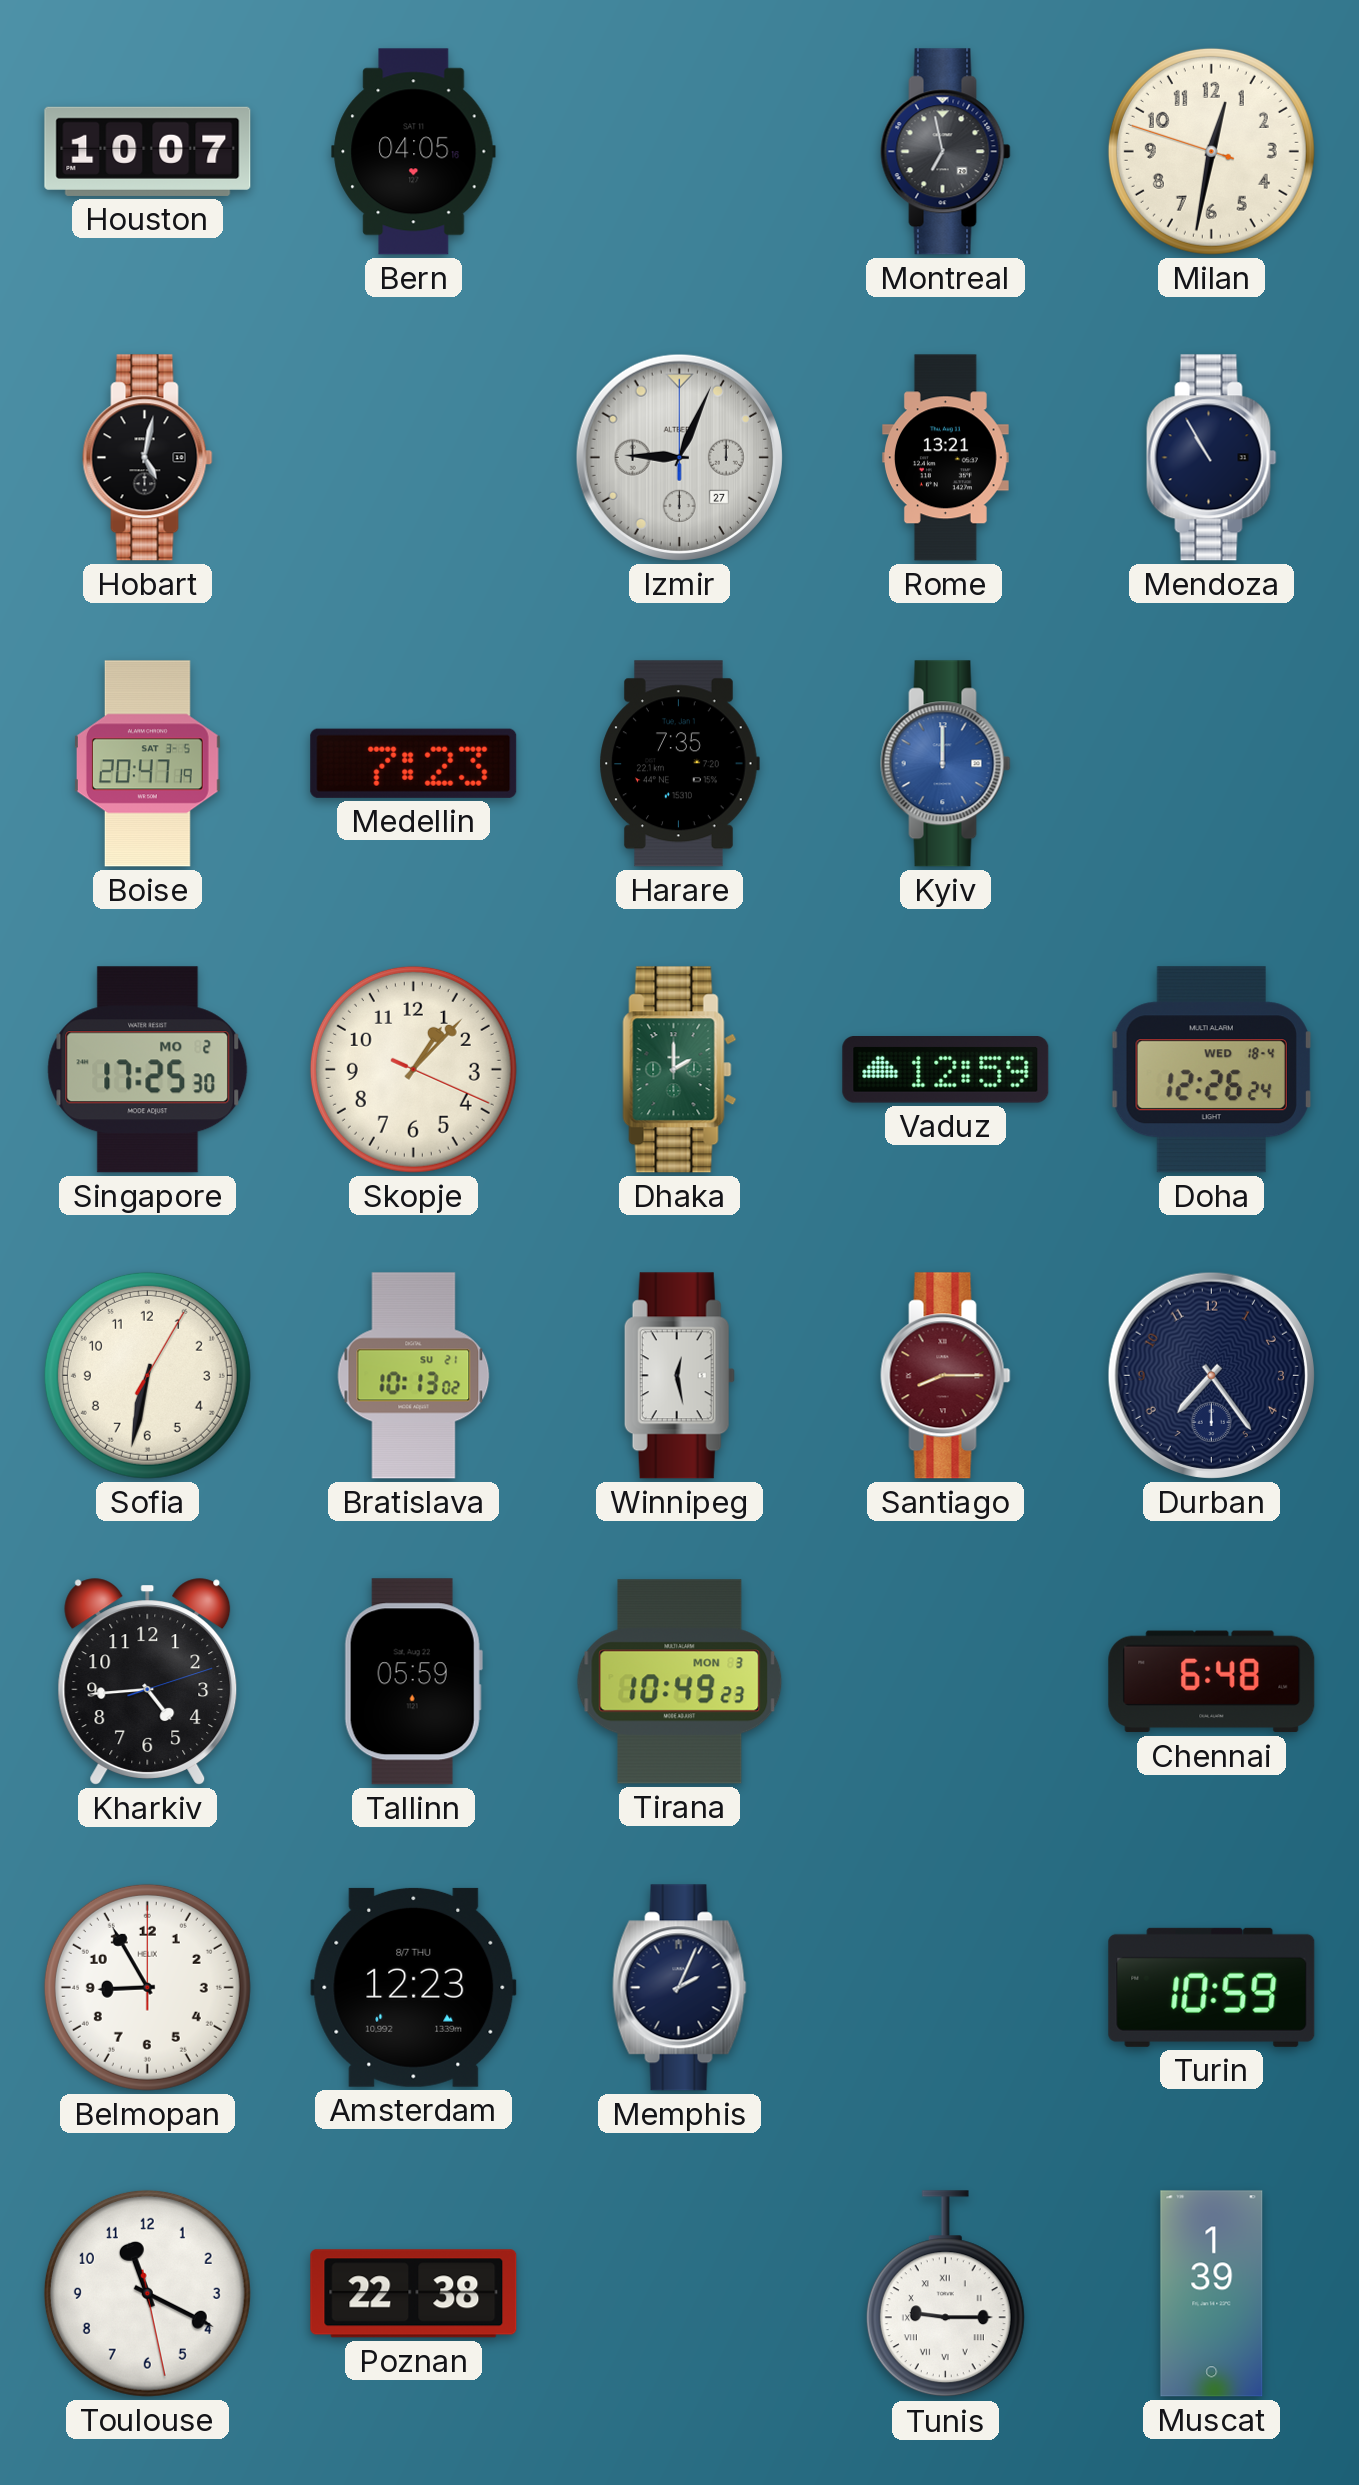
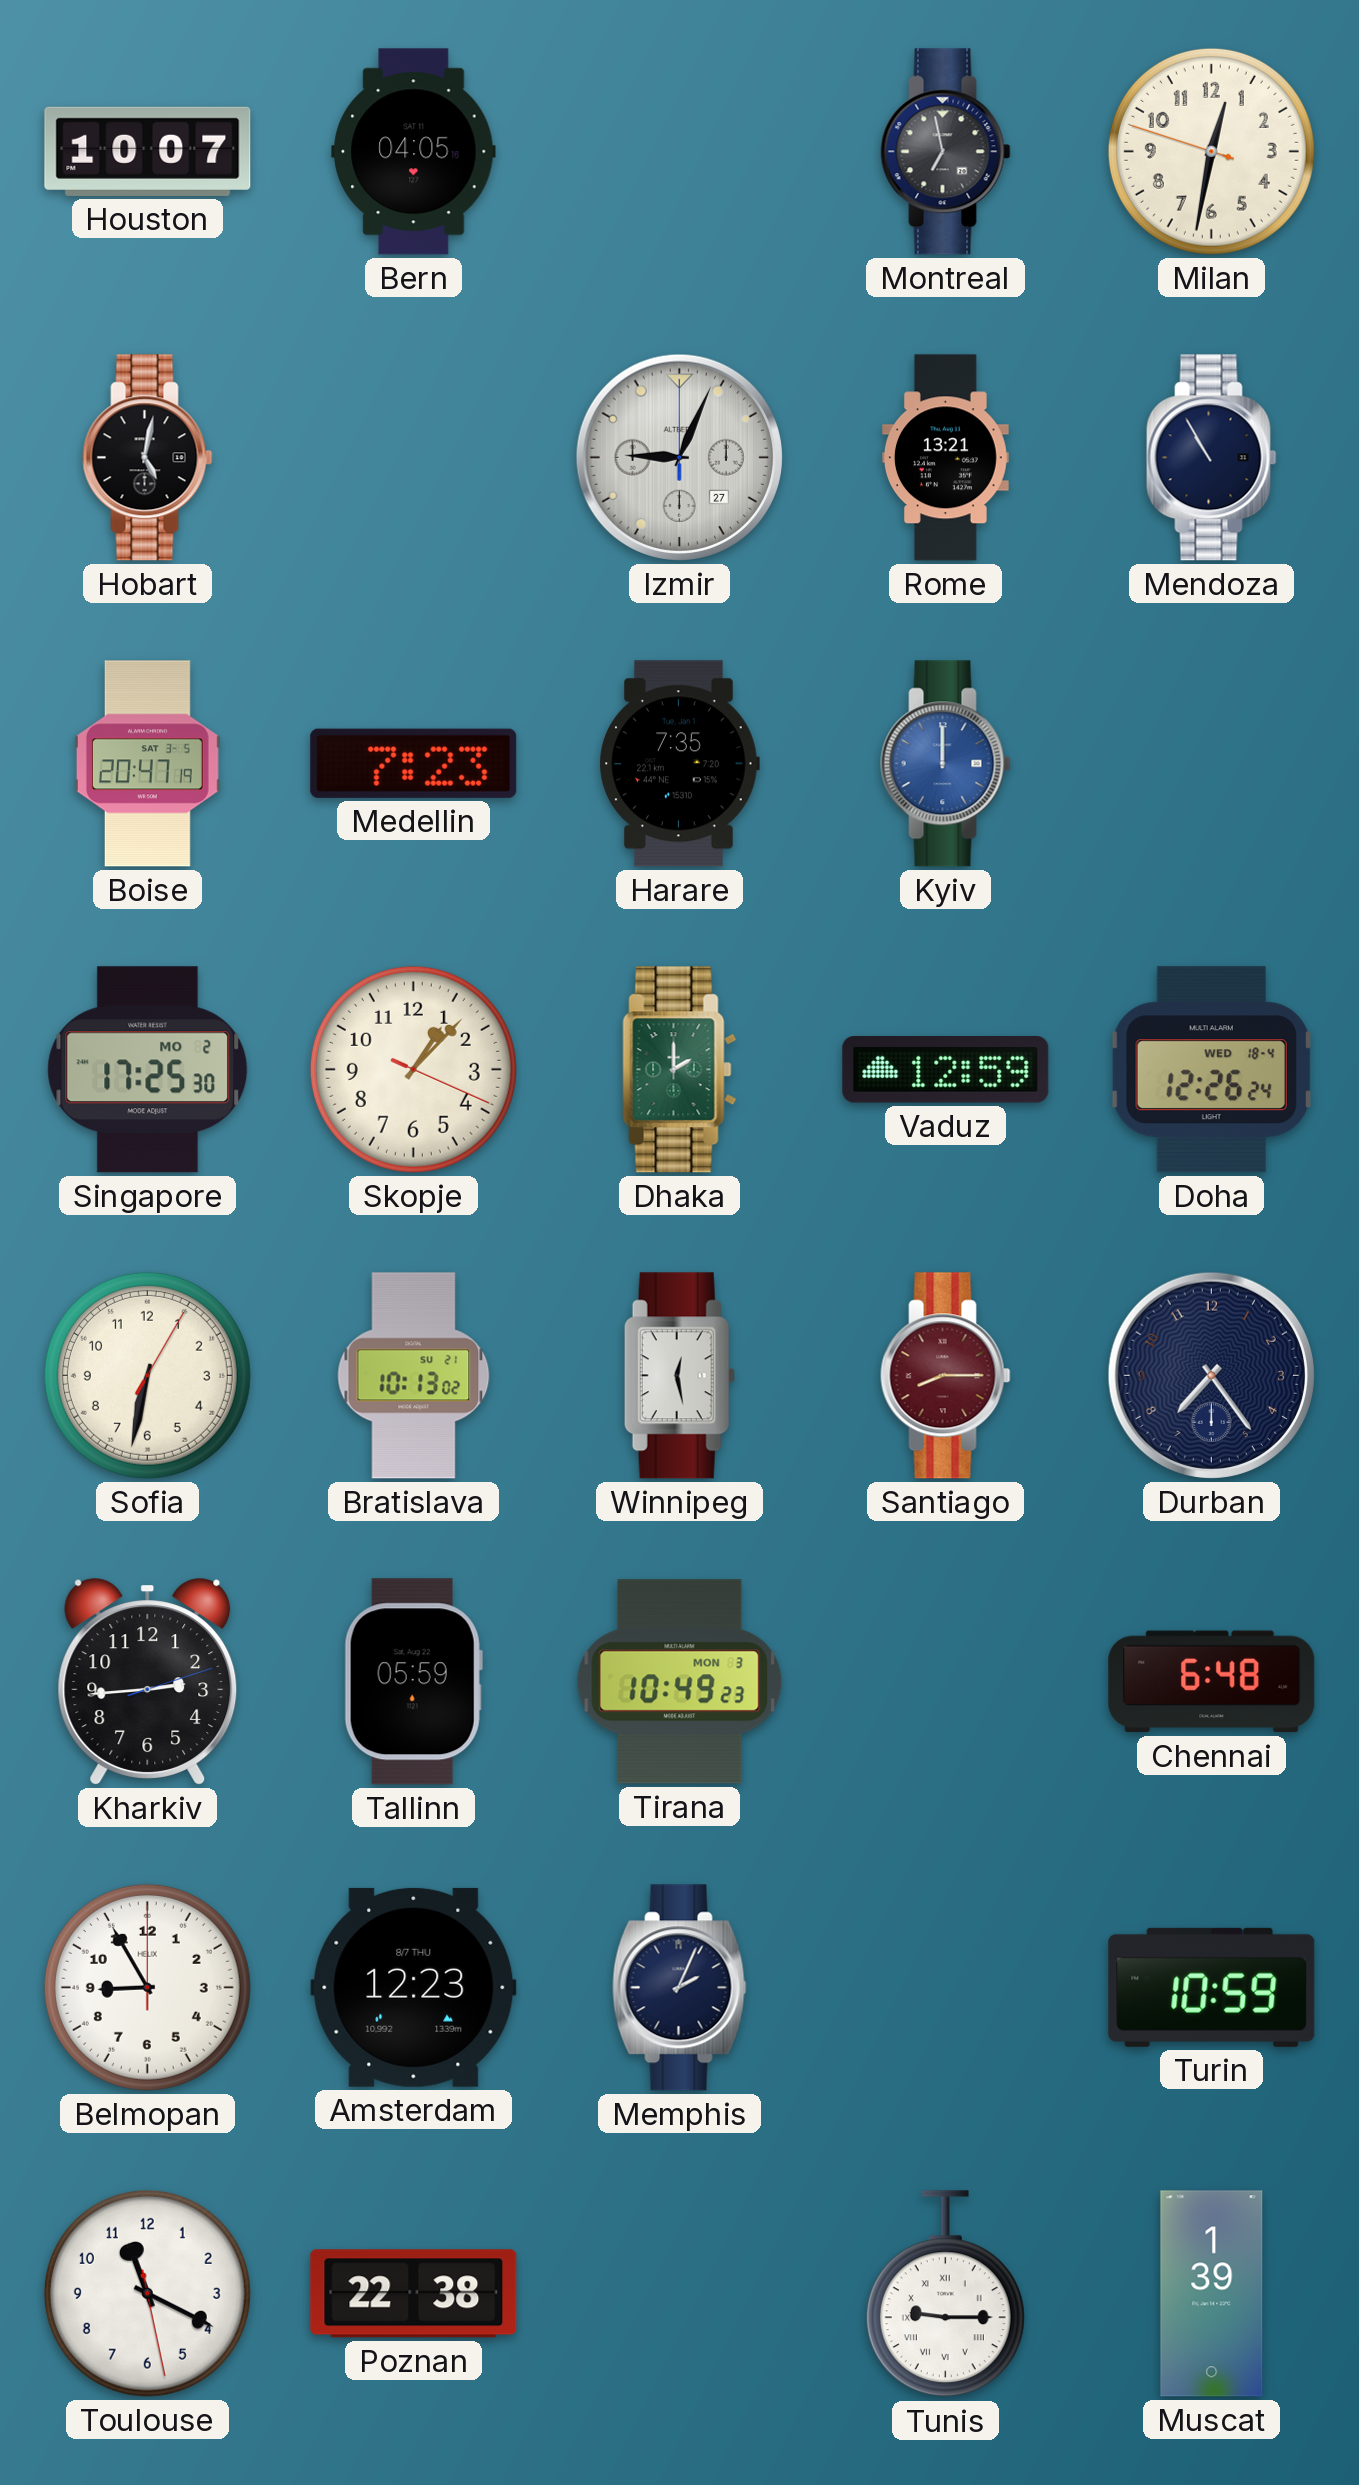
Kharkiv: 4:44 -> 2:44
